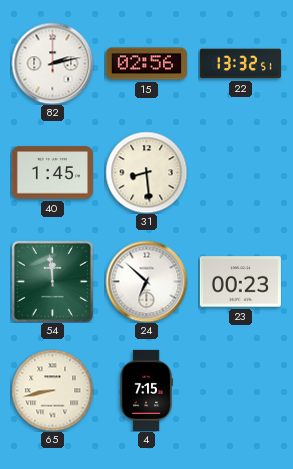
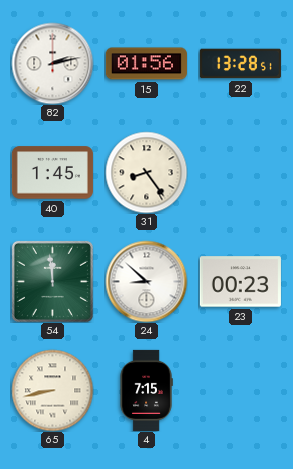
15: 02:56 -> 01:56
22: 13:32 -> 13:28
31: 8:29 -> 8:24
24: 6:52 -> 8:52
